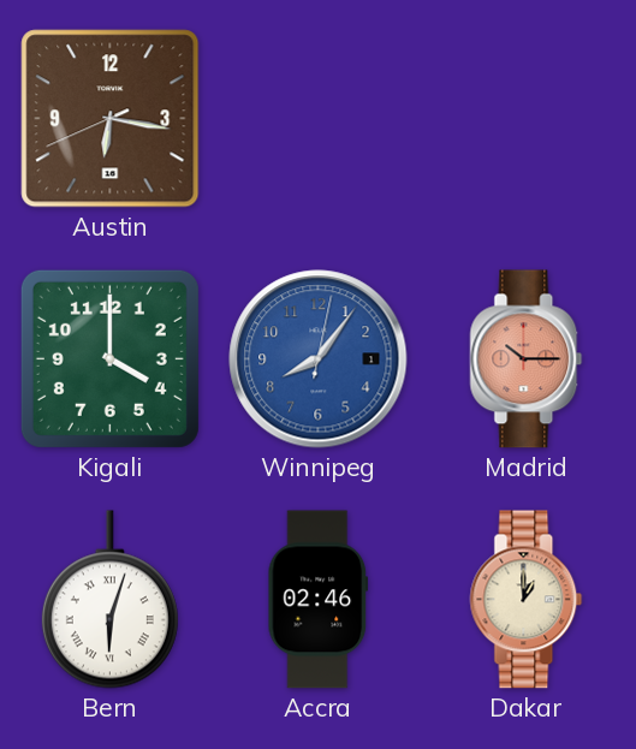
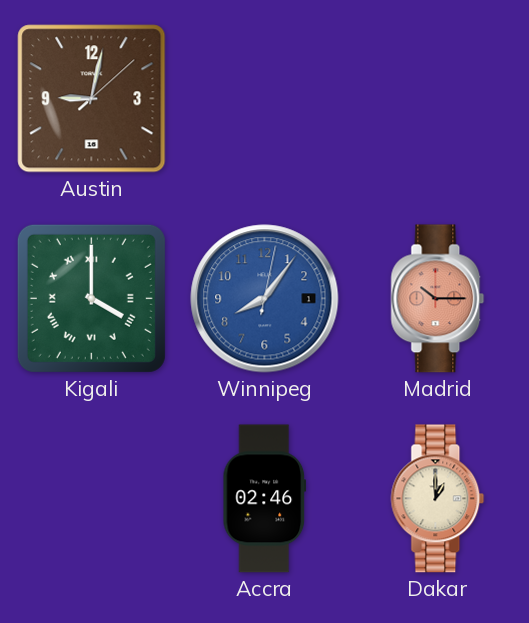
Austin: 6:16 -> 9:02
Kigali numerals: Arabic -> Roman
Bern: 6:03 -> none
